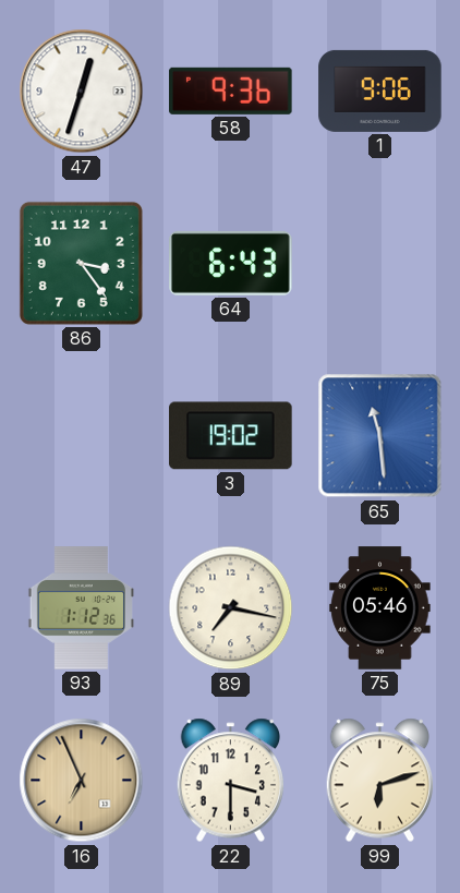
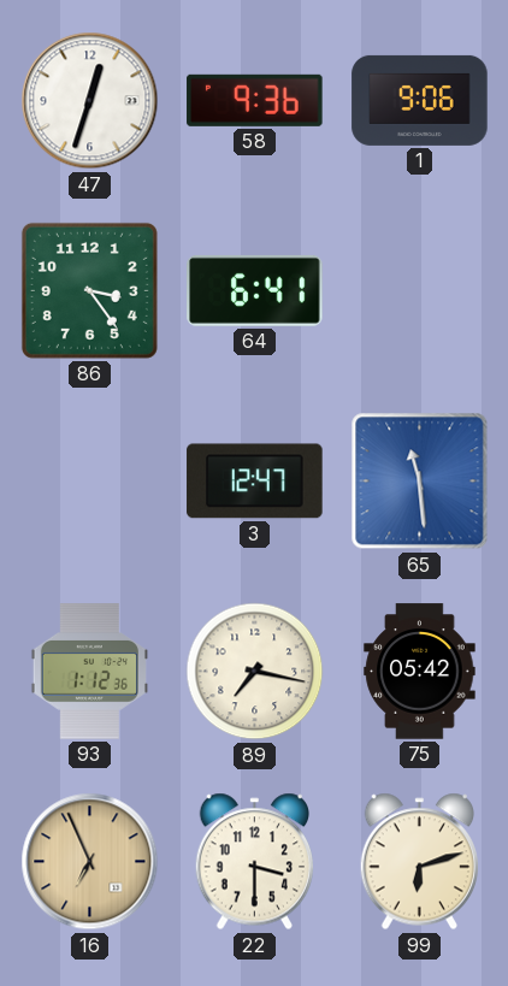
64: 6:43 -> 6:41
3: 19:02 -> 12:47
75: 05:46 -> 05:42
